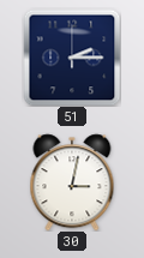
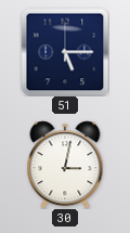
51: 2:15 -> 5:15
